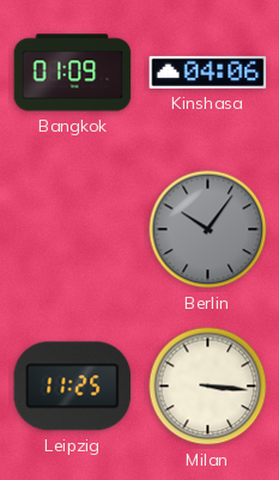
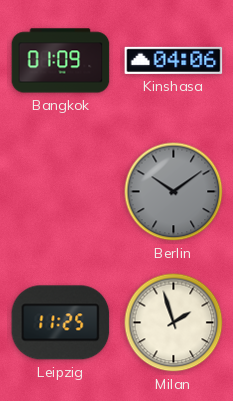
Berlin: 10:06 -> 10:09
Milan: 3:16 -> 1:57
